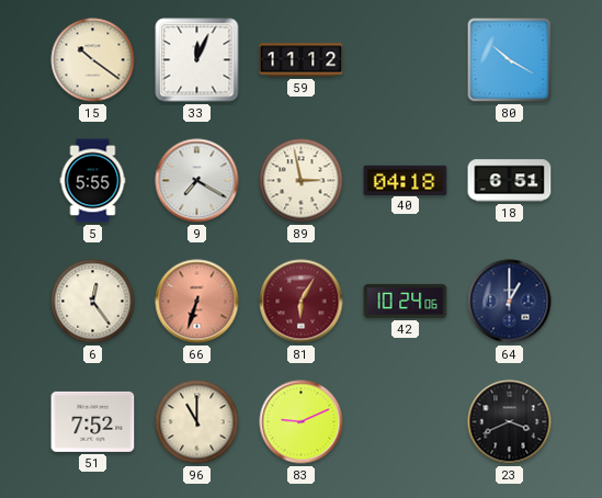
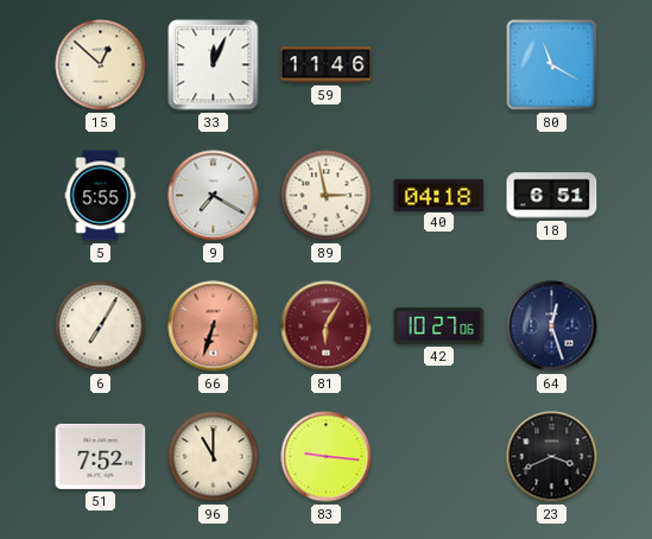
15: 10:21 -> 12:52
59: 11:12 -> 11:46
80: 10:20 -> 11:20
6: 12:24 -> 7:05
42: 10:24 -> 10:27
64: 1:00 -> 12:27
83: 9:11 -> 9:16
